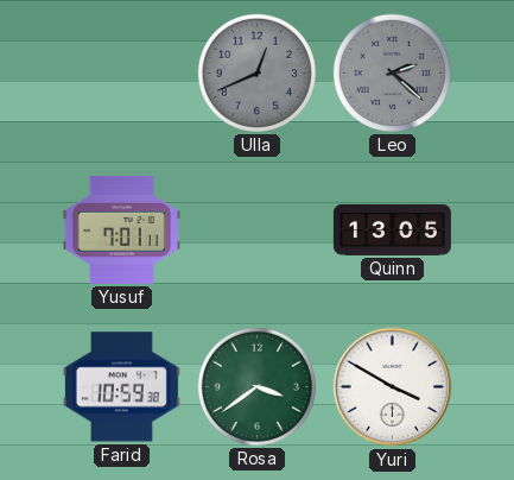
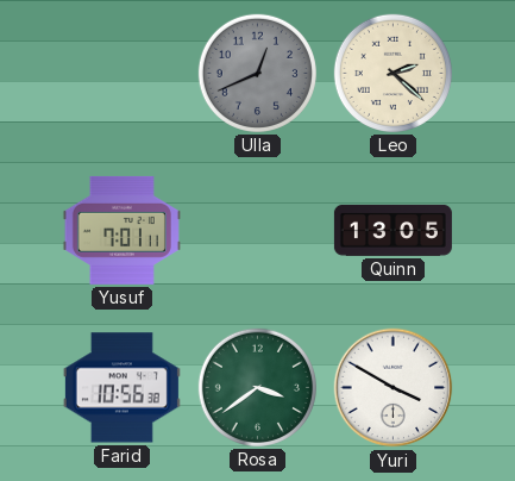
Leo dial: grey -> cream
Farid: 10:59 -> 10:56
